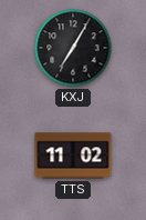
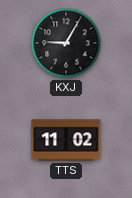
KXJ: 7:05 -> 9:05
